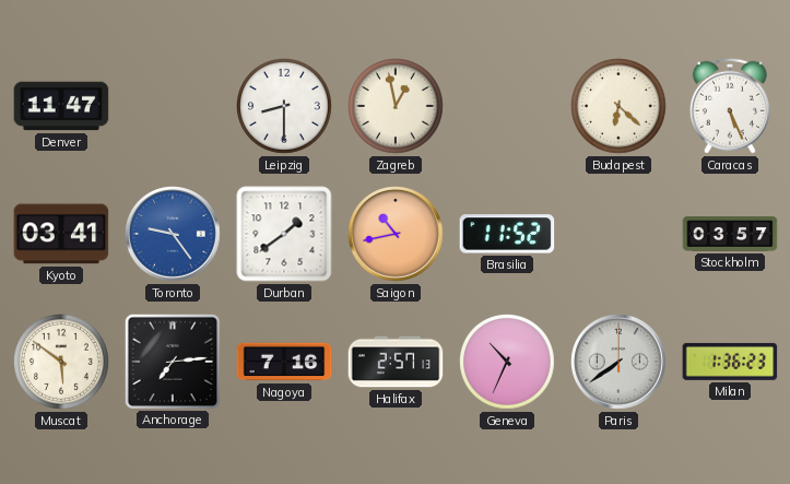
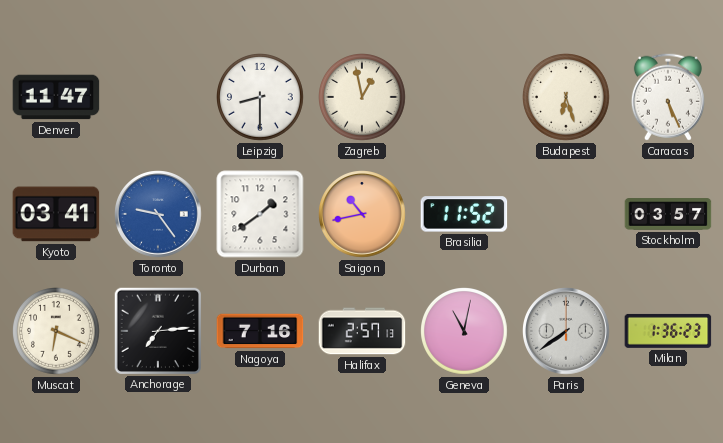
Budapest: 6:22 -> 6:27
Muscat: 5:51 -> 6:19
Geneva: 10:34 -> 11:02
